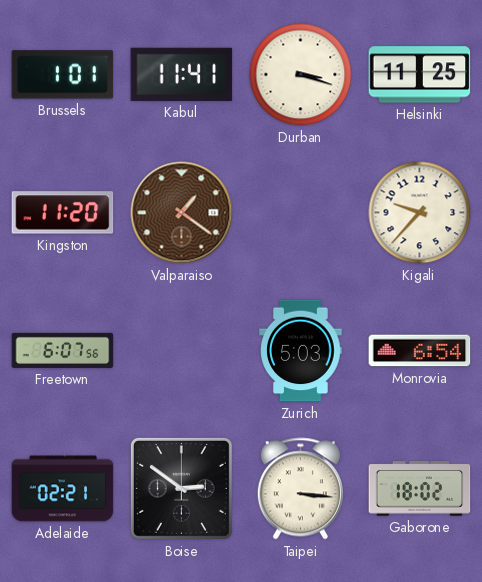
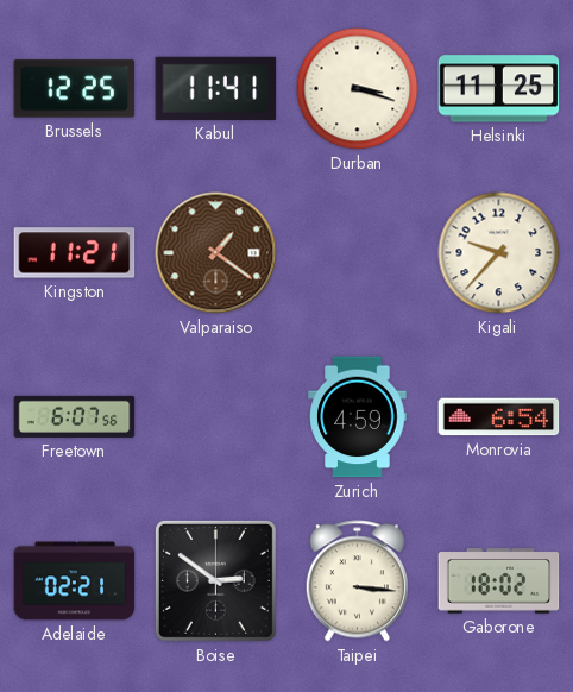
Brussels: 1:01 -> 12:25
Kingston: 11:20 -> 11:21
Zurich: 5:03 -> 4:59
